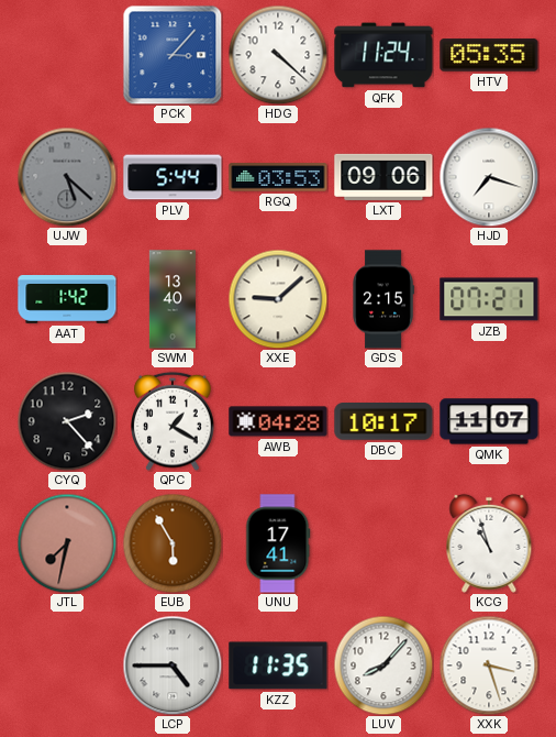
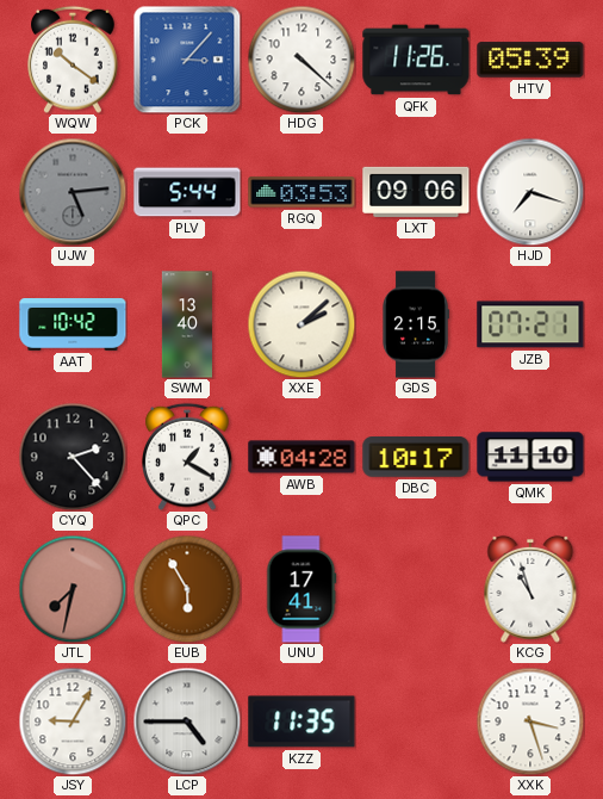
WQW: none -> 10:21
QFK: 11:24 -> 11:26
HTV: 05:35 -> 05:39
UJW: 5:22 -> 5:14
AAT: 1:42 -> 10:42
XXE: 9:08 -> 2:08
QMK: 11:07 -> 11:10
JSY: none -> 9:05
LUV: 8:07 -> none
